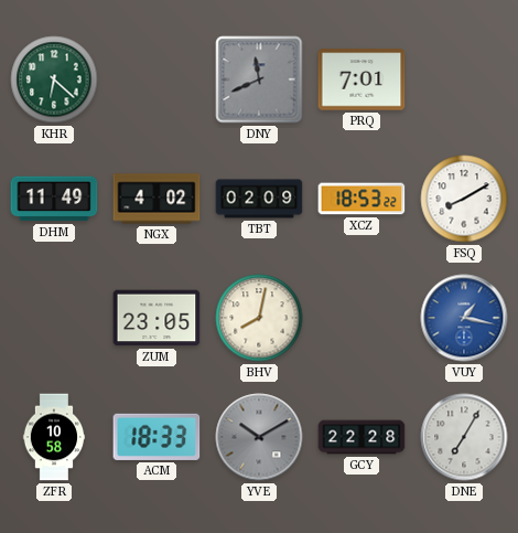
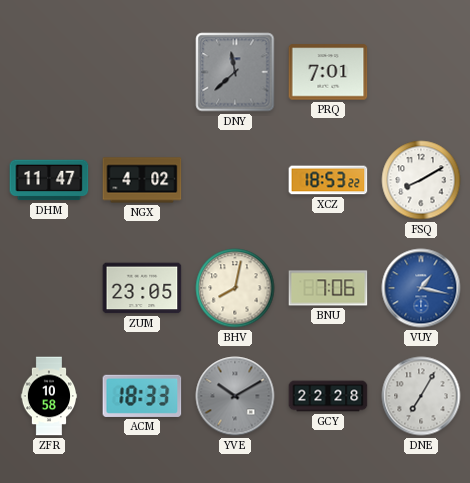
KHR: 6:22 -> none
DNY: 11:41 -> 11:38
DHM: 11:49 -> 11:47
TBT: 02:09 -> none
BNU: none -> 7:06
